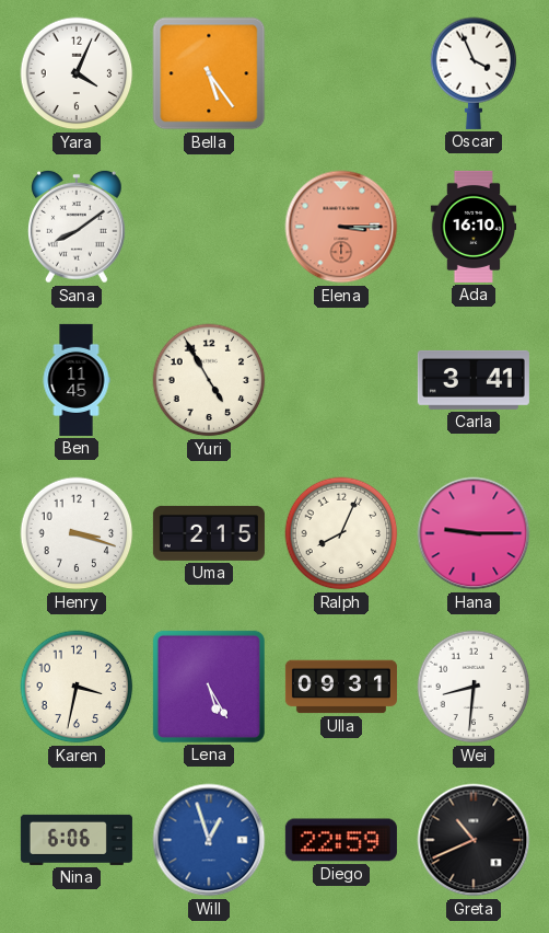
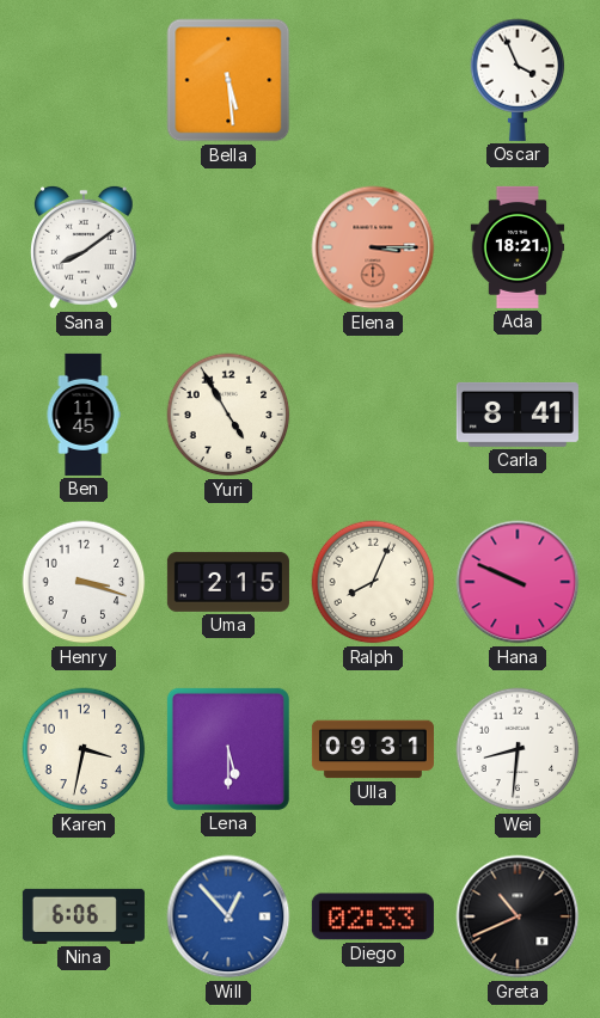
Yara: 4:04 -> none
Bella: 5:24 -> 5:29
Ada: 16:10 -> 18:21
Carla: 3:41 -> 8:41
Hana: 9:15 -> 9:49
Lena: 5:25 -> 5:30
Will: 12:57 -> 12:53
Diego: 22:59 -> 02:33
